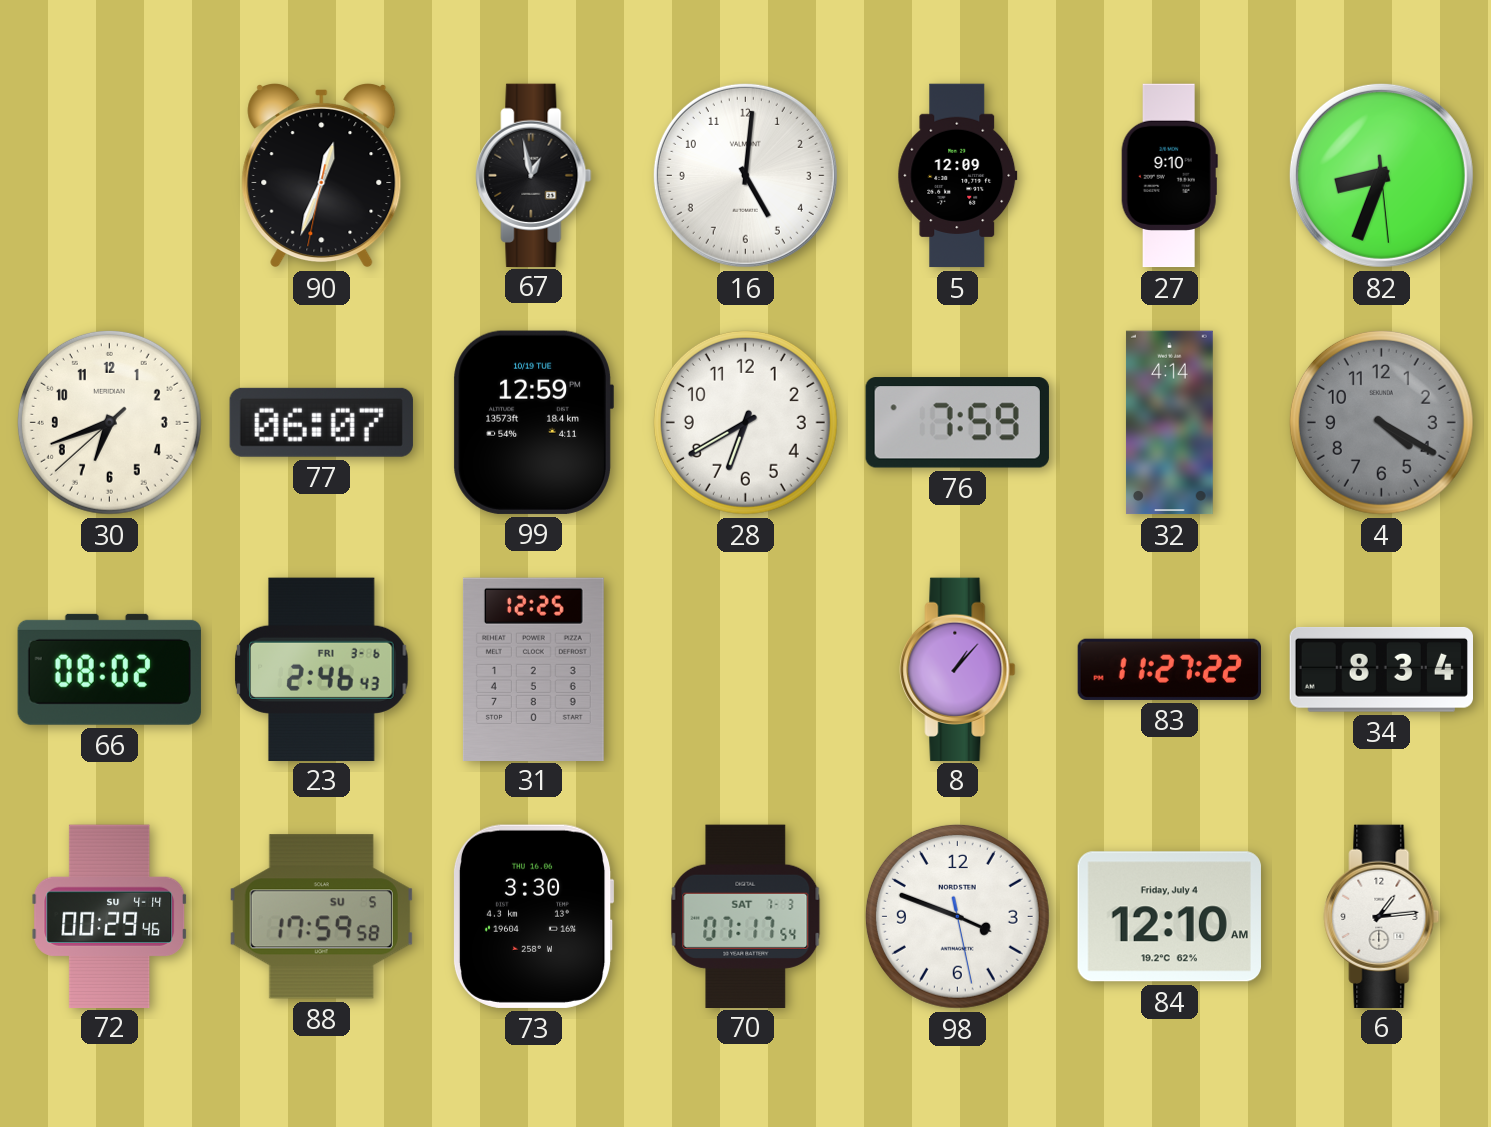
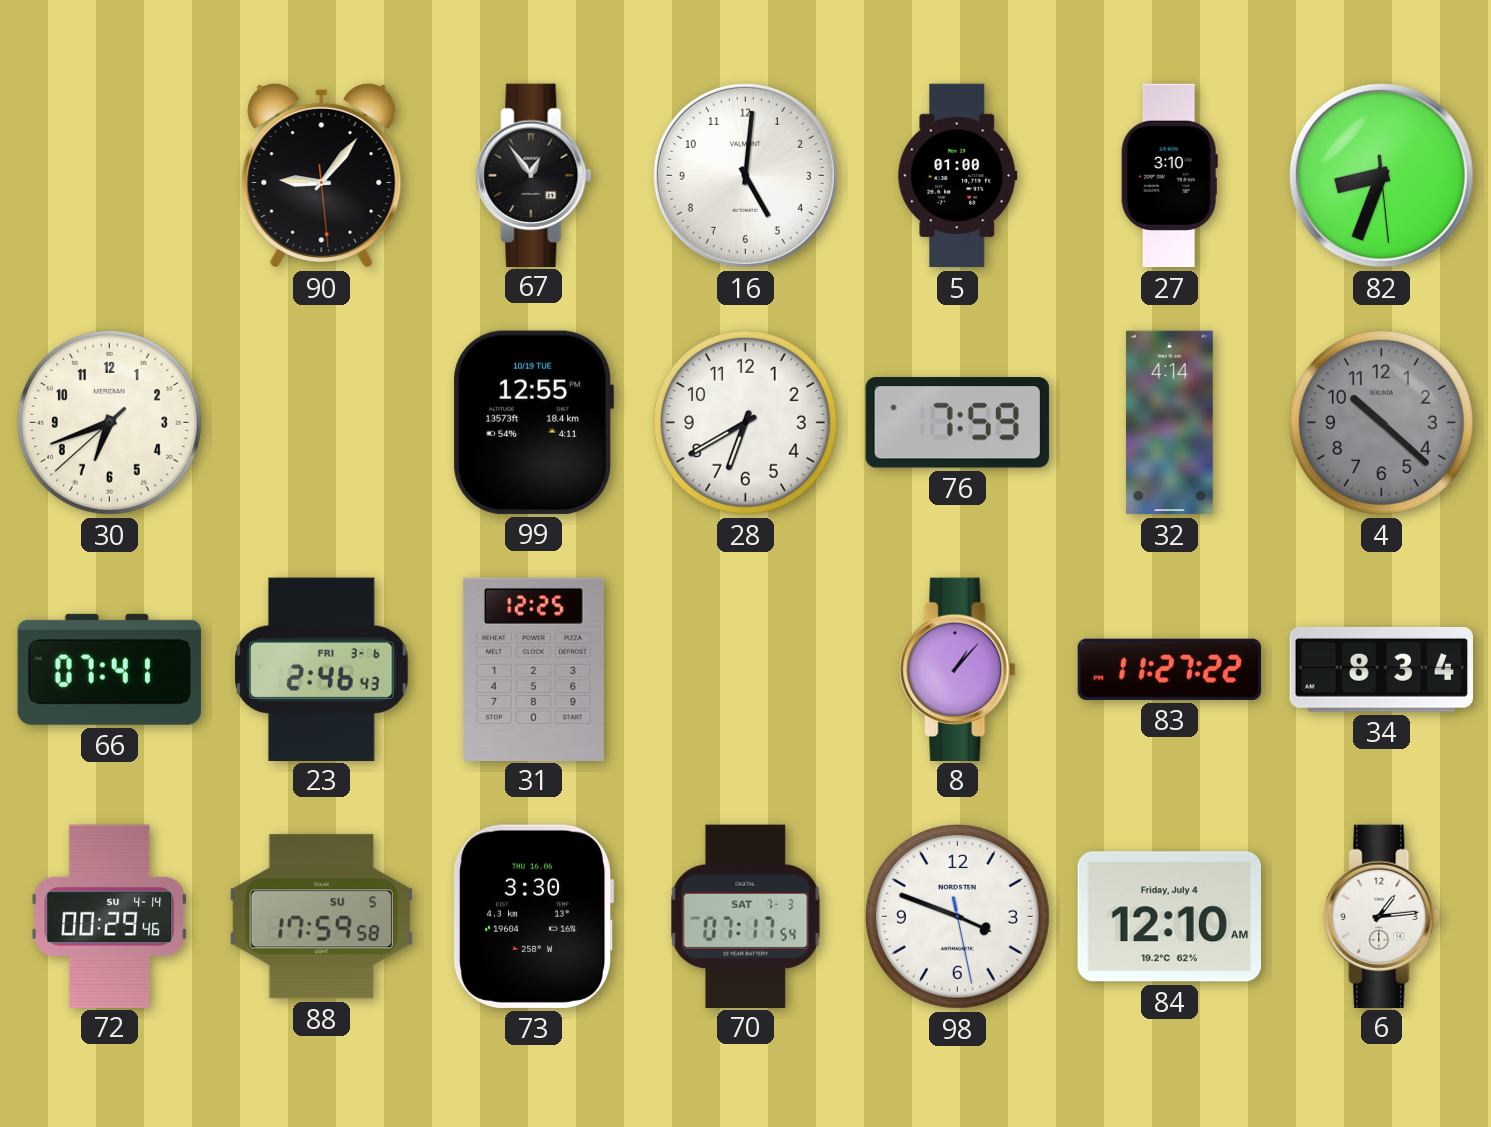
90: 12:33 -> 9:06
67: 12:58 -> 12:54
5: 12:09 -> 01:00
27: 9:10 -> 3:10
77: 06:07 -> none
99: 12:59 -> 12:55
4: 4:20 -> 10:22
66: 08:02 -> 07:41
